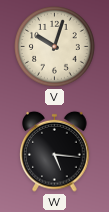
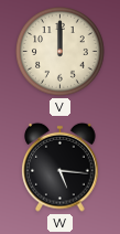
V: 10:03 -> 12:00
